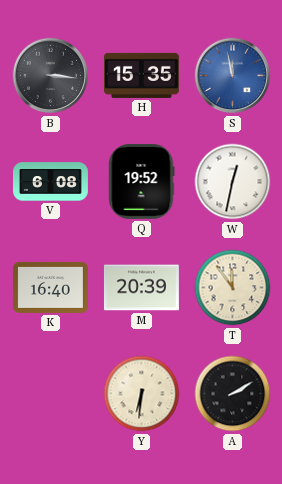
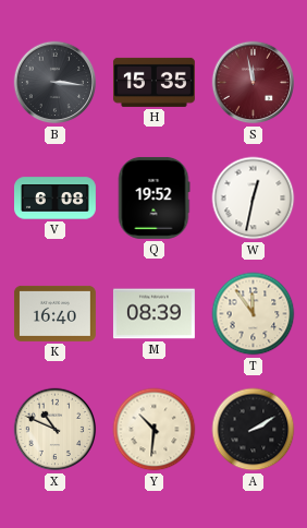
S dial: blue -> burgundy
M: 20:39 -> 08:39
X: none -> 10:49
Y: 6:31 -> 10:31
